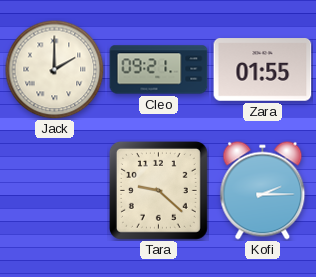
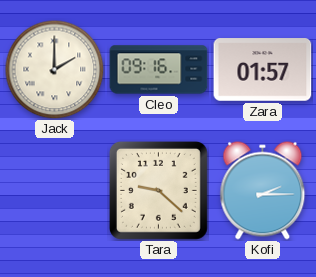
Cleo: 09:21 -> 09:16
Zara: 01:55 -> 01:57
